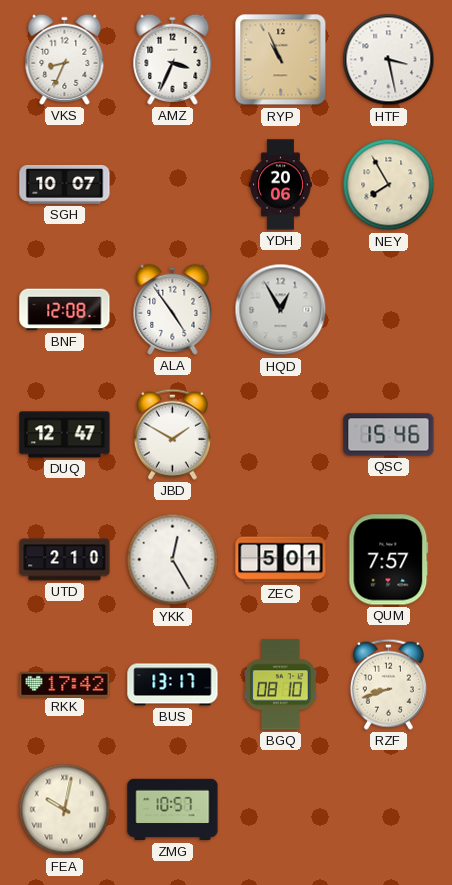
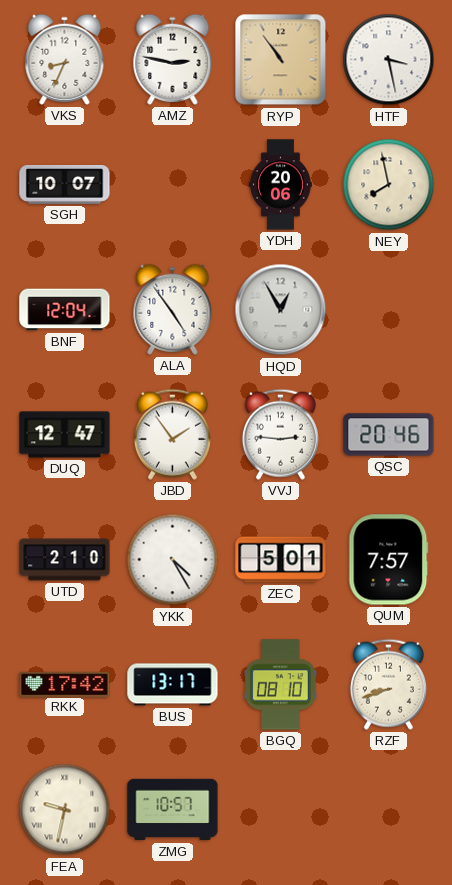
AMZ: 3:34 -> 2:47
RYP: 10:56 -> 10:54
NEY: 7:55 -> 7:58
BNF: 12:08 -> 12:04
JBD: 1:50 -> 1:54
VVJ: none -> 2:46
QSC: 15:46 -> 20:46
YKK: 12:25 -> 4:25
FEA: 10:02 -> 9:32
